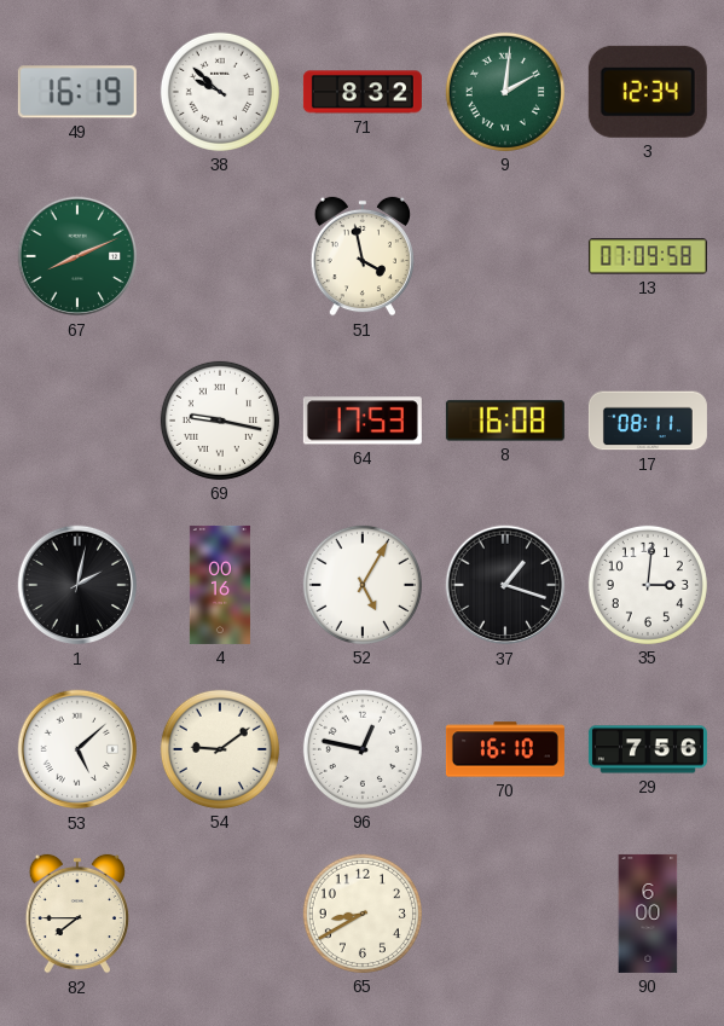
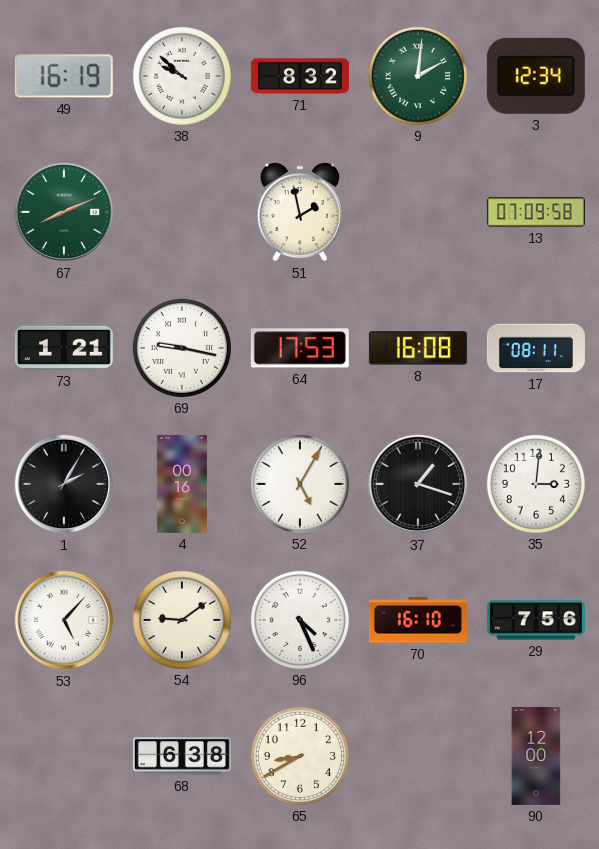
51: 3:58 -> 1:58
73: none -> 1:21
1: 2:02 -> 2:05
53: 5:08 -> 5:07
96: 12:47 -> 4:26
82: 7:45 -> none
68: none -> 6:38
90: 6:00 -> 12:00
